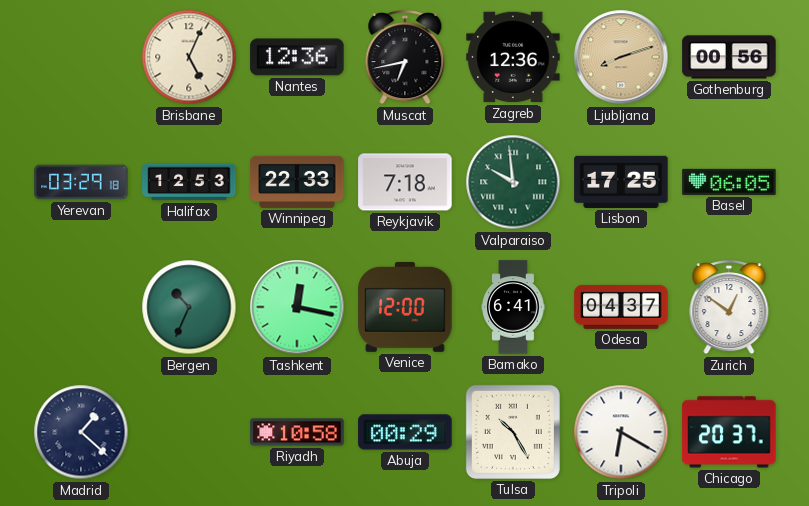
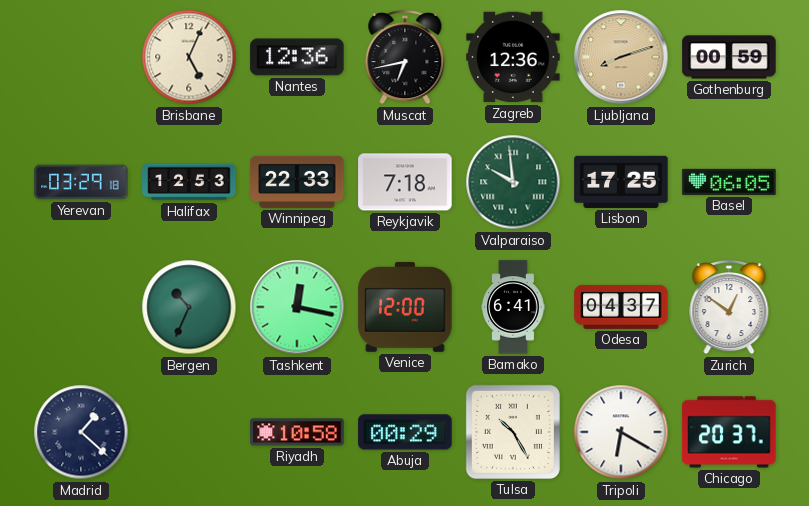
Gothenburg: 00:56 -> 00:59
